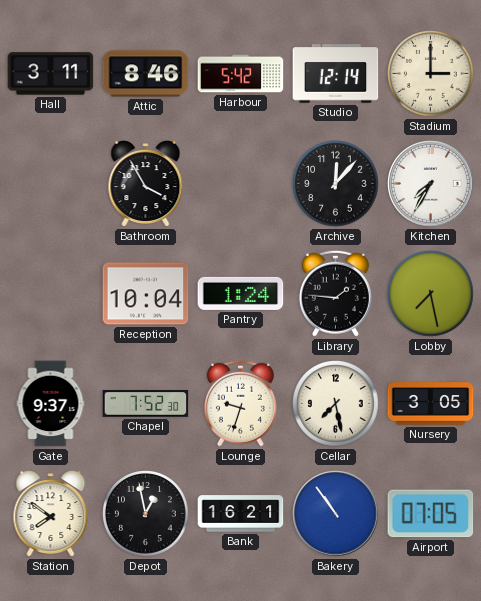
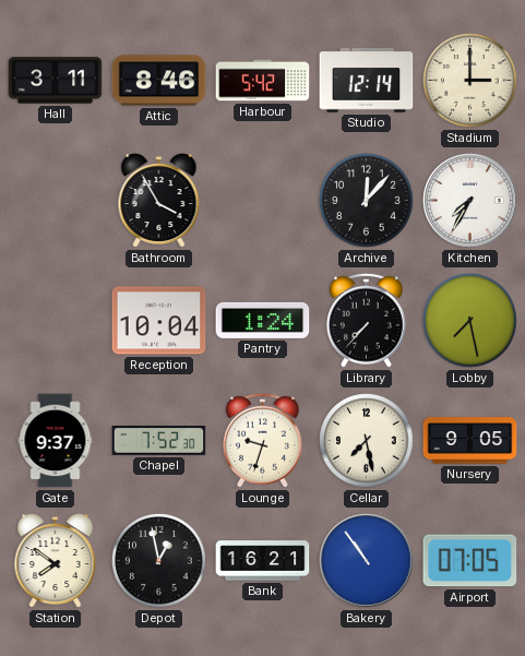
Library: 1:46 -> 7:37
Nursery: 3:05 -> 9:05
